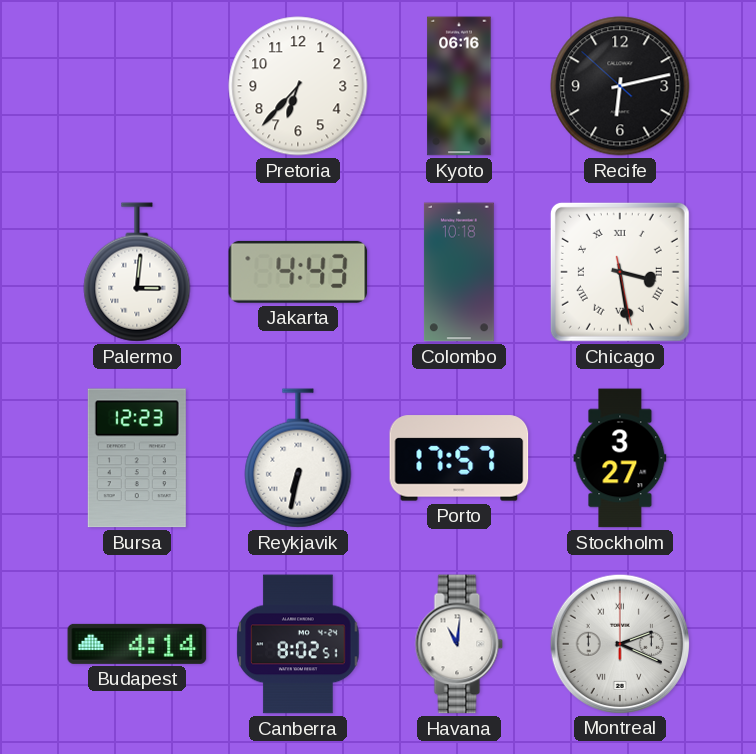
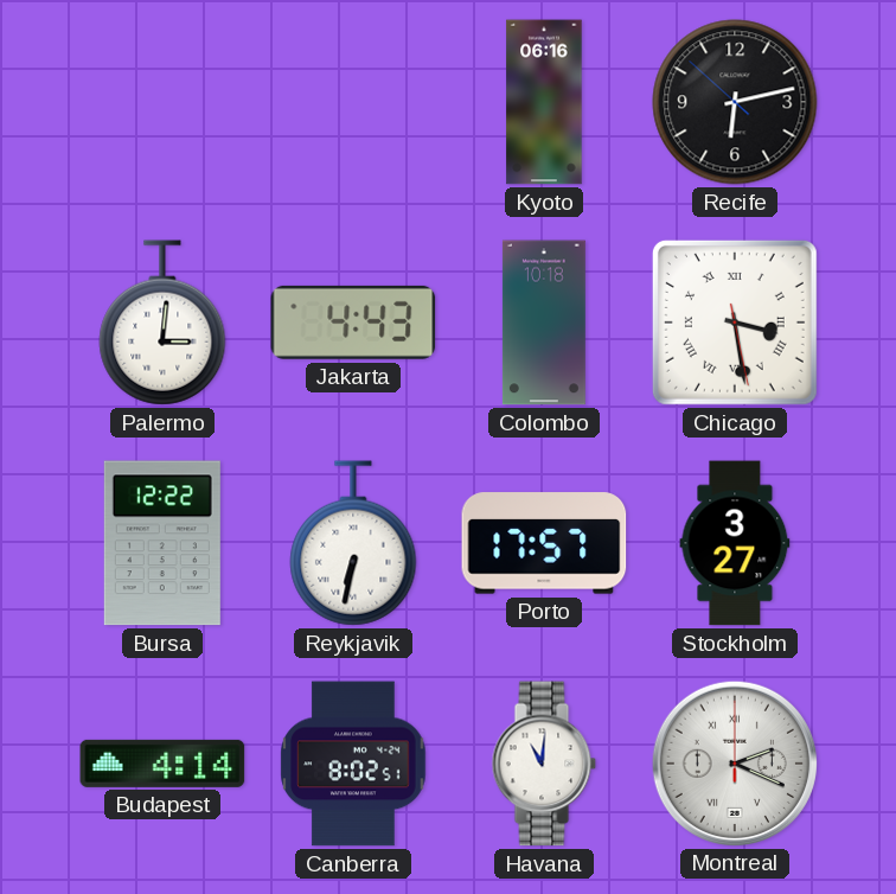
Pretoria: 6:37 -> none
Bursa: 12:23 -> 12:22
